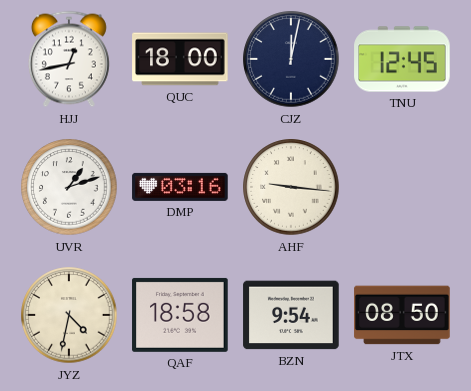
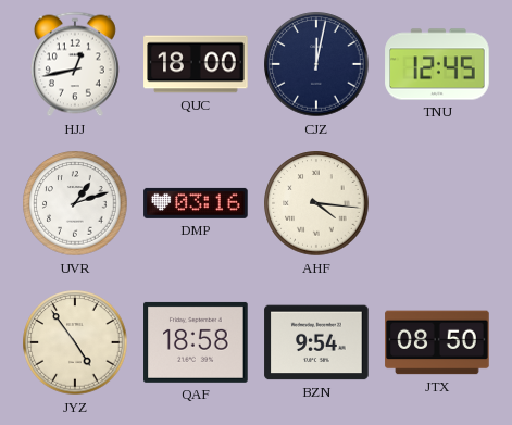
AHF: 9:16 -> 4:16
JYZ: 4:32 -> 4:54
